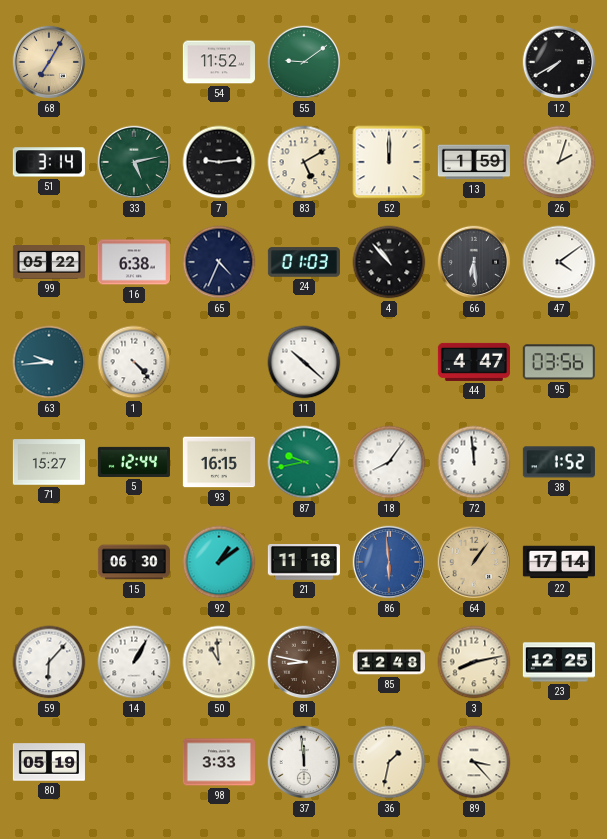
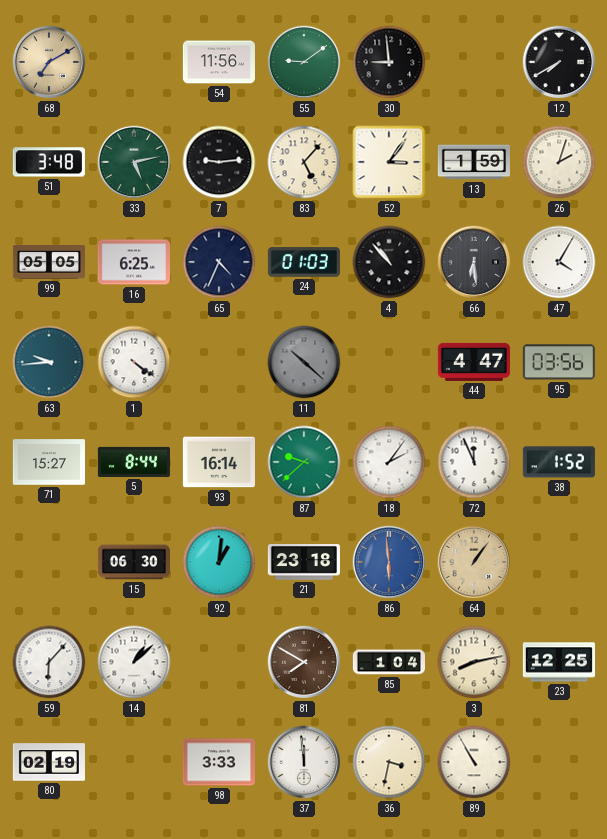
68: 7:05 -> 7:10
54: 11:52 -> 11:56
30: none -> 8:59
51: 3:14 -> 3:48
83: 5:10 -> 5:07
52: 12:00 -> 3:06
99: 05:22 -> 05:05
16: 6:38 -> 6:25
47: 4:09 -> 4:05
1: 4:23 -> 4:21
11 dial: white -> grey
5: 12:44 -> 8:44
93: 16:15 -> 16:14
87: 9:43 -> 9:38
18: 8:06 -> 2:06
72: 11:59 -> 11:56
92: 1:09 -> 1:01
21: 11:18 -> 23:18
22: 17:14 -> none
14: 1:05 -> 1:08
50: 10:59 -> none
81: 8:47 -> 7:50
85: 12:48 -> 1:04
80: 05:19 -> 02:19
36: 1:32 -> 3:32
89: 3:23 -> 10:55
